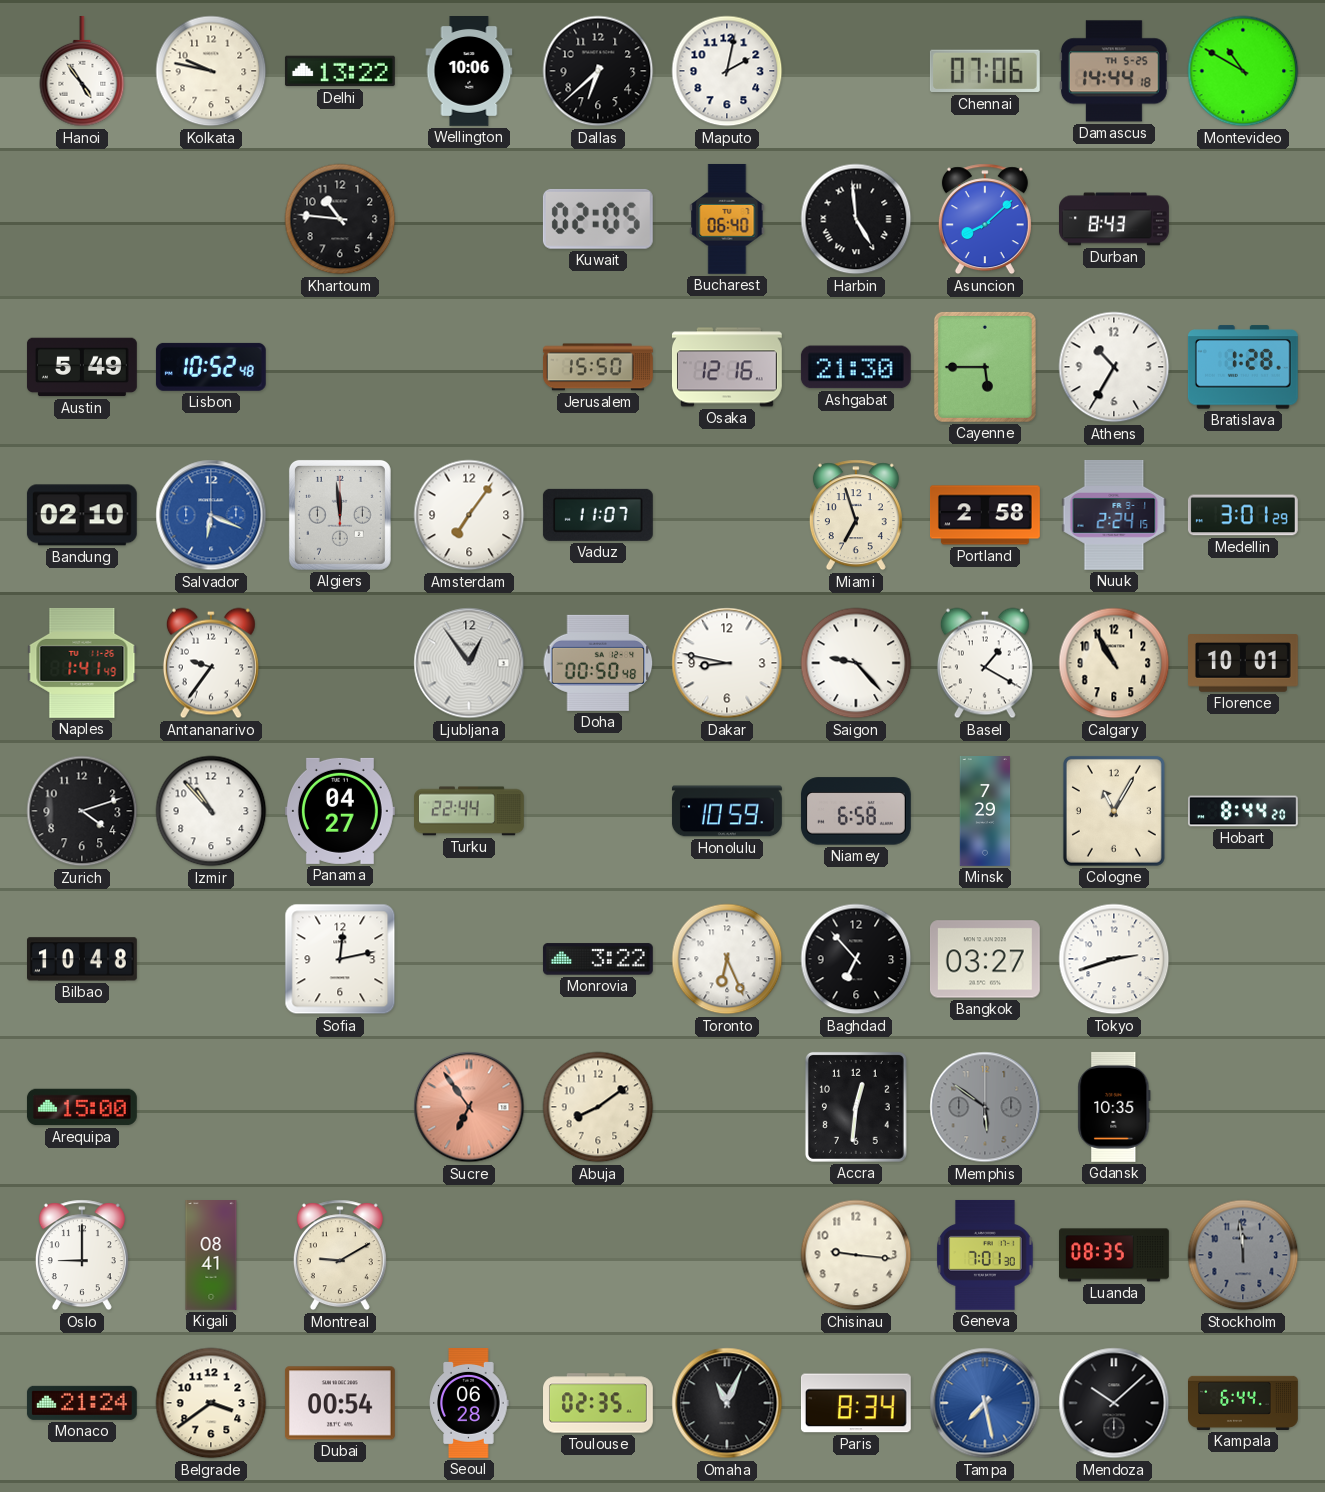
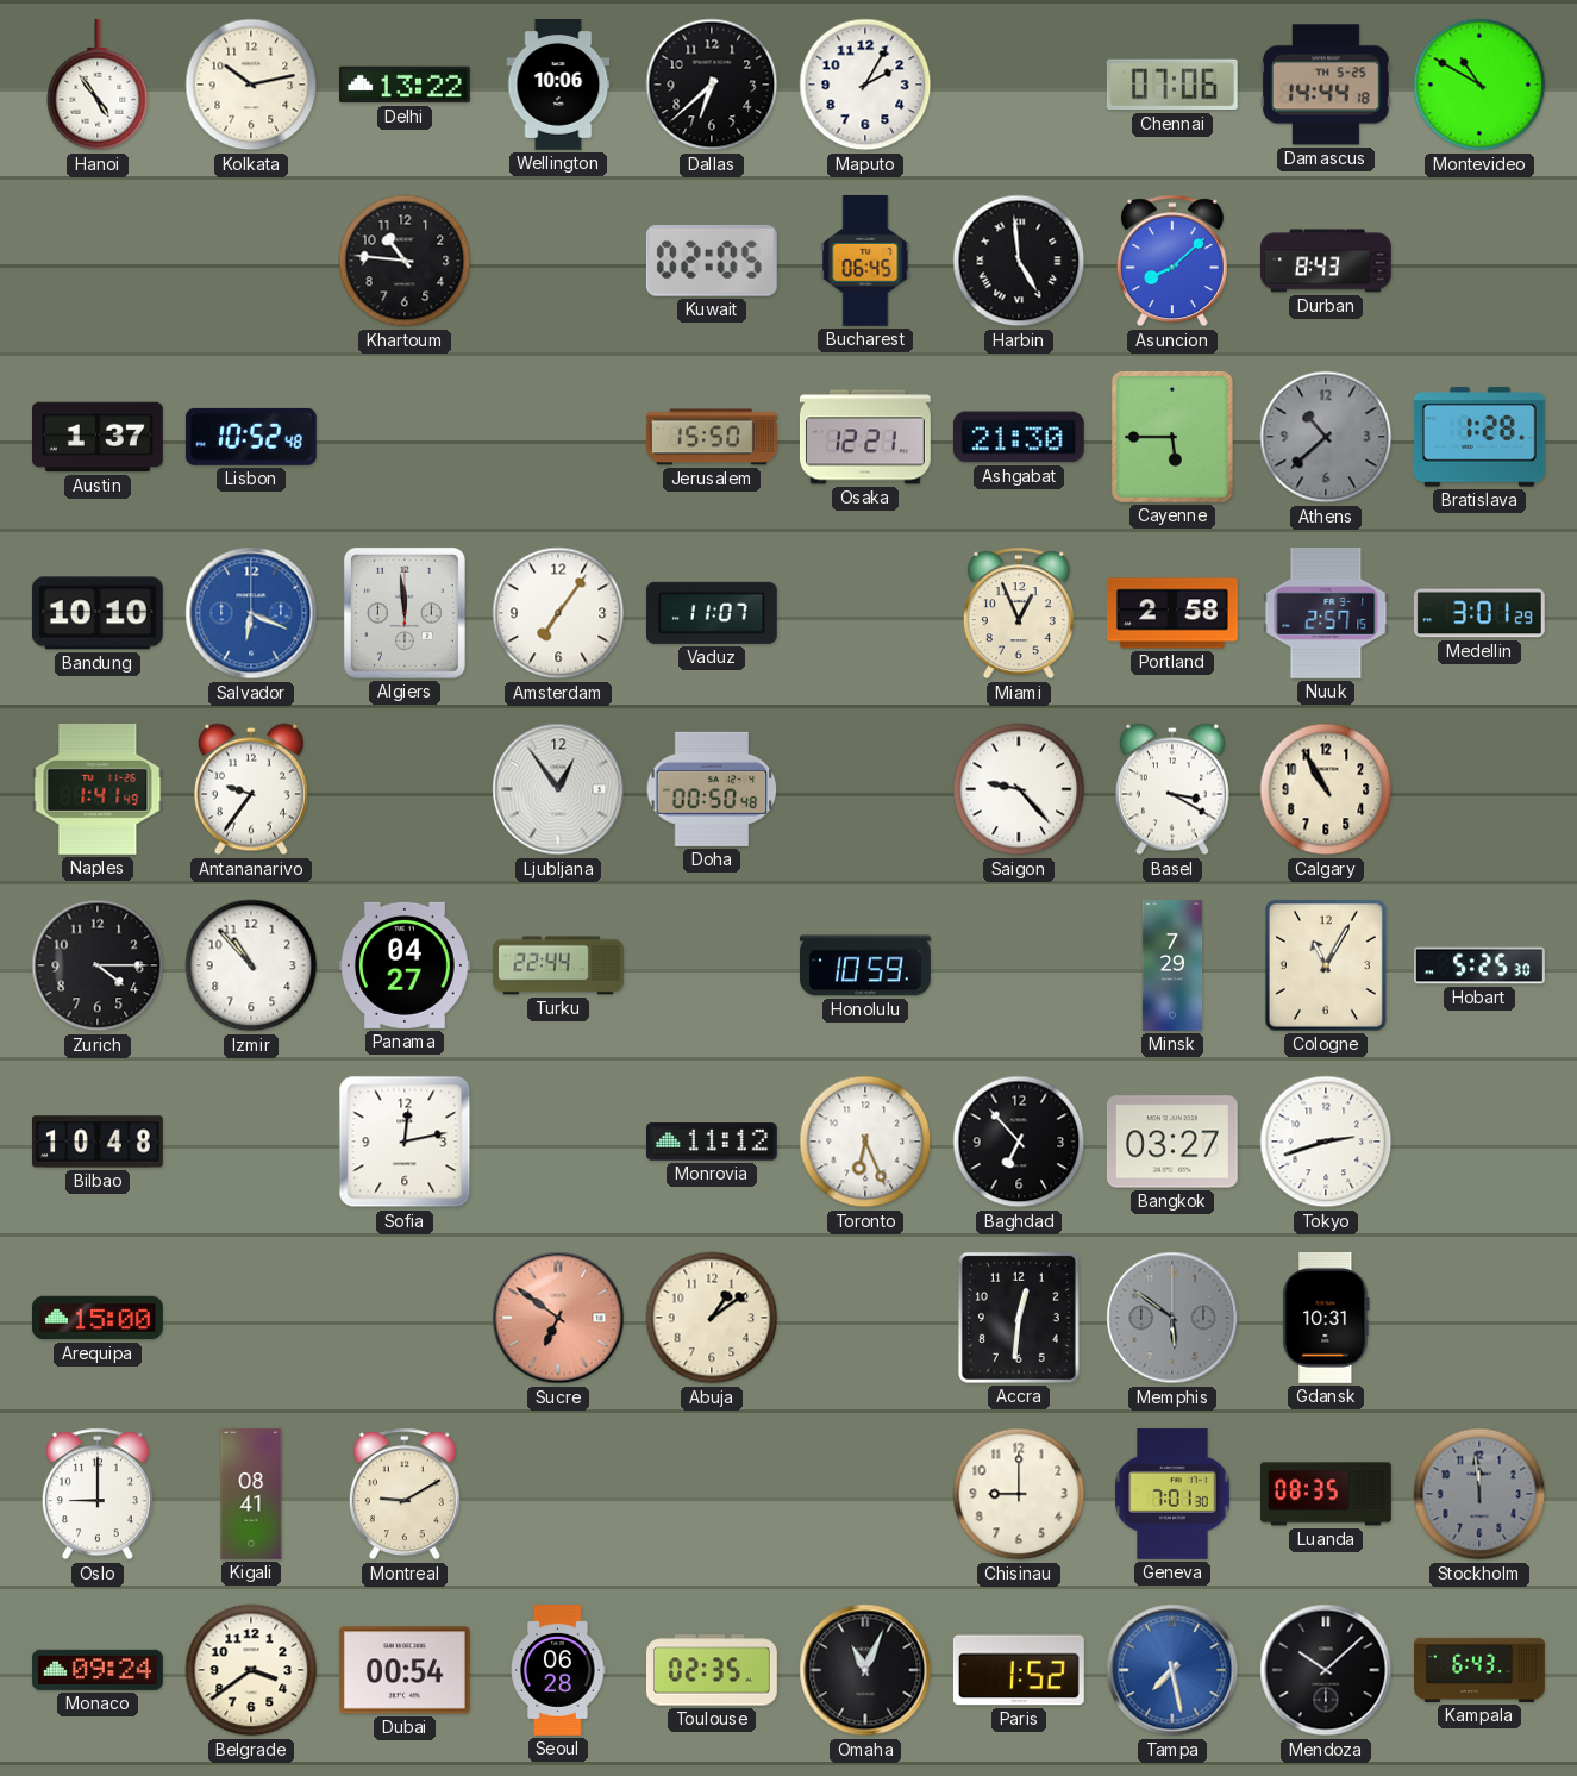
Kolkata: 9:47 -> 10:13
Maputo: 2:02 -> 2:05
Bucharest: 06:40 -> 06:45
Austin: 5:49 -> 1:37
Osaka: 12:16 -> 12:21
Athens: 10:35 -> 10:38
Athens dial: white -> grey
Bandung: 02:10 -> 10:10
Miami: 6:57 -> 12:56
Nuuk: 2:24 -> 2:57
Dakar: 8:47 -> none
Basel: 1:20 -> 3:20
Florence: 10:01 -> none
Zurich: 4:12 -> 4:15
Niamey: 6:58 -> none
Hobart: 8:44 -> 5:25
Monrovia: 3:22 -> 11:12
Sucre: 6:54 -> 6:51
Abuja: 8:09 -> 1:09
Gdansk: 10:35 -> 10:31
Chisinau: 9:16 -> 9:00
Monaco: 21:24 -> 09:24
Paris: 8:34 -> 1:52
Kampala: 6:44 -> 6:43
